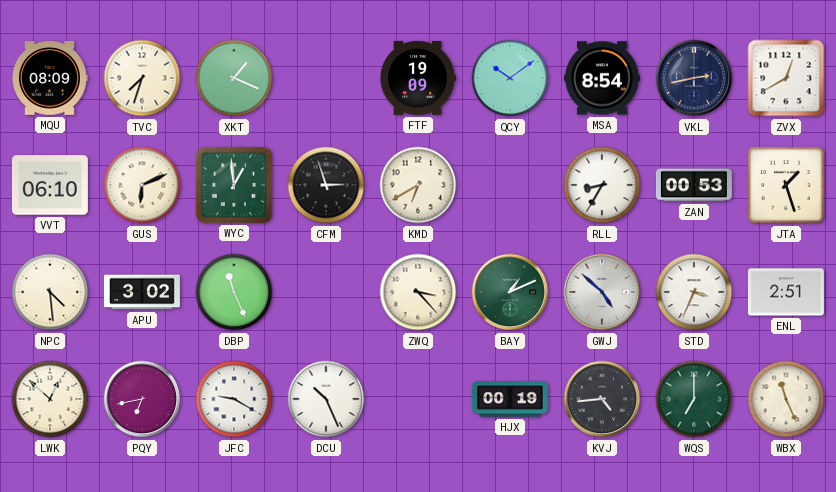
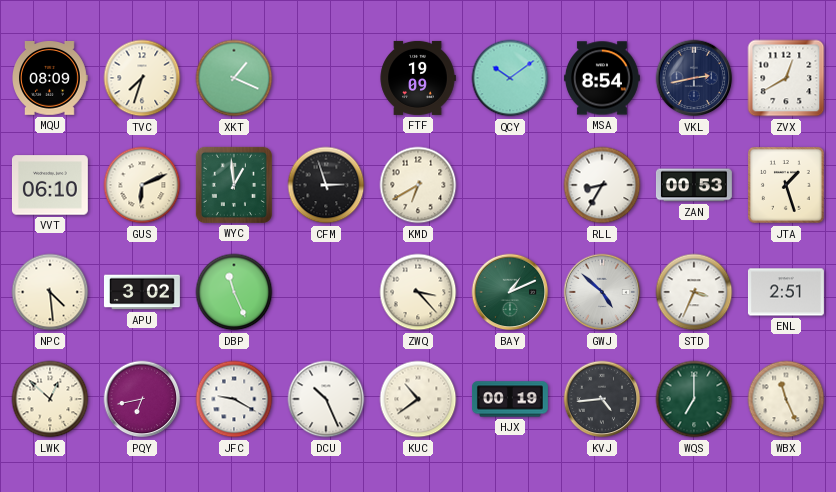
KUC: none -> 10:39
